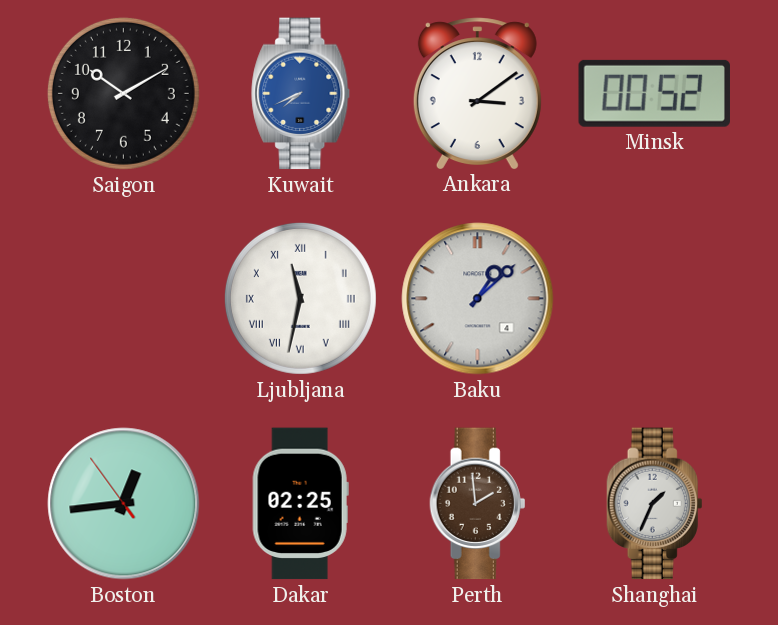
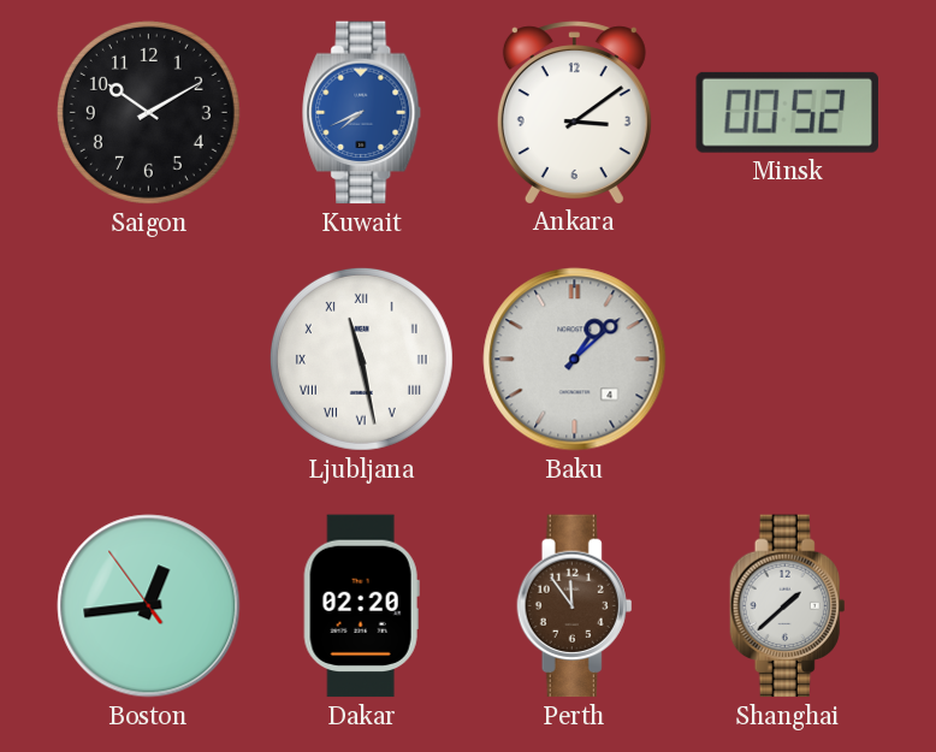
Ljubljana: 11:32 -> 11:28
Dakar: 02:25 -> 02:20
Perth: 1:59 -> 11:54
Shanghai: 1:34 -> 1:38
